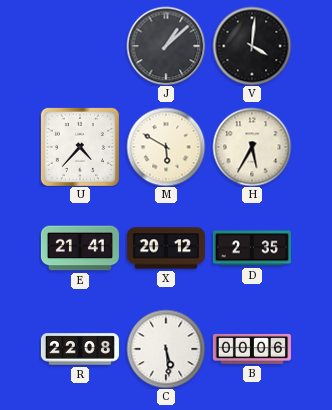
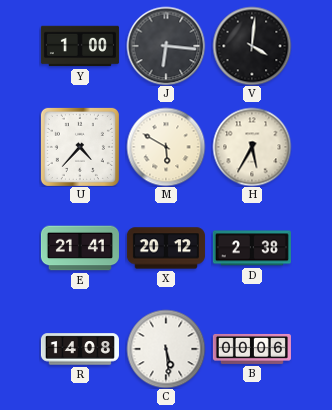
Y: none -> 1:00
J: 1:08 -> 6:16
D: 2:35 -> 2:38
R: 22:08 -> 14:08
